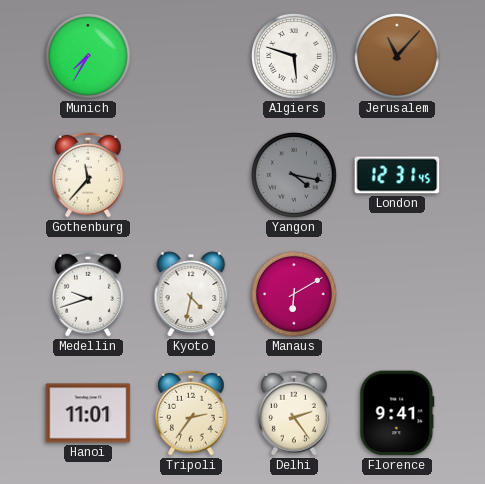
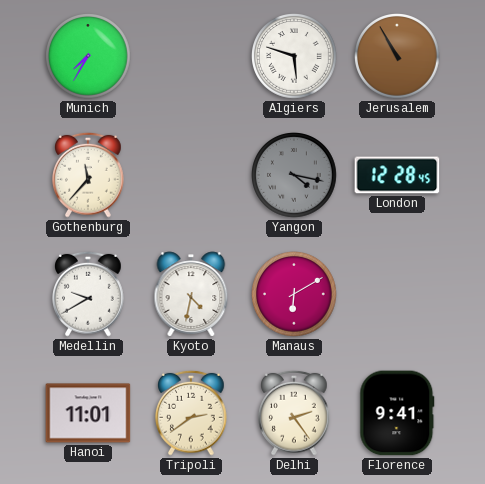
Jerusalem: 11:07 -> 10:55
London: 12:31 -> 12:28
Medellin: 9:42 -> 9:40
Tripoli: 2:36 -> 2:39
